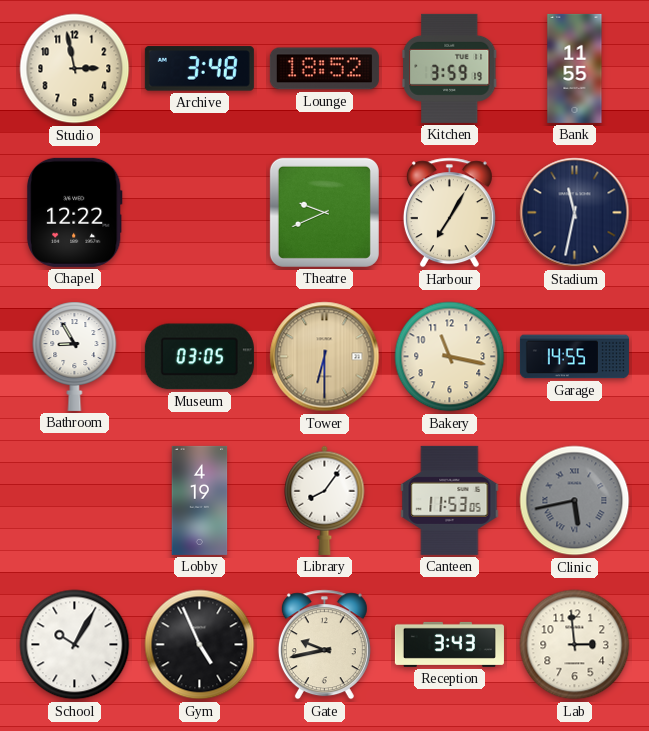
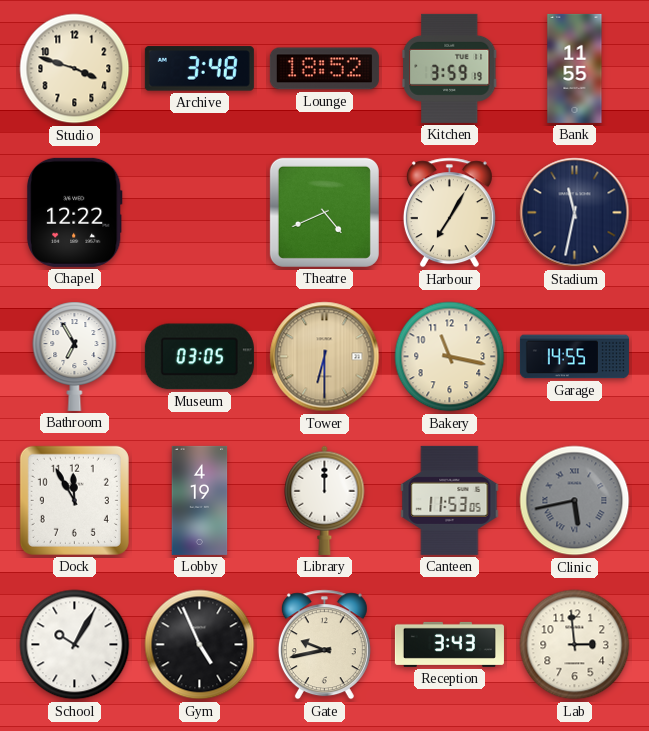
Studio: 2:58 -> 3:48
Theatre: 9:41 -> 4:41
Bathroom: 8:55 -> 6:55
Dock: none -> 11:55
Library: 8:06 -> 12:00
